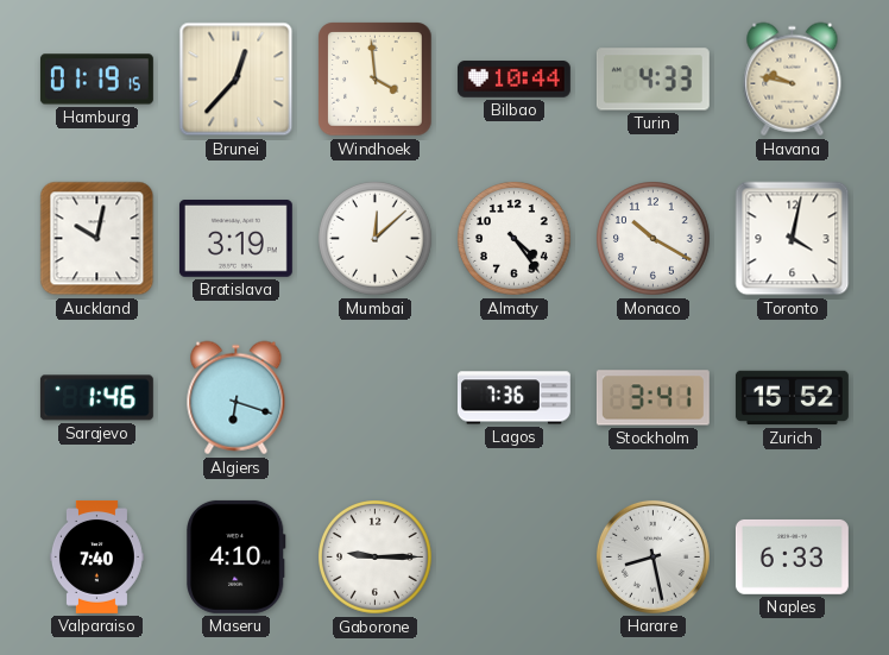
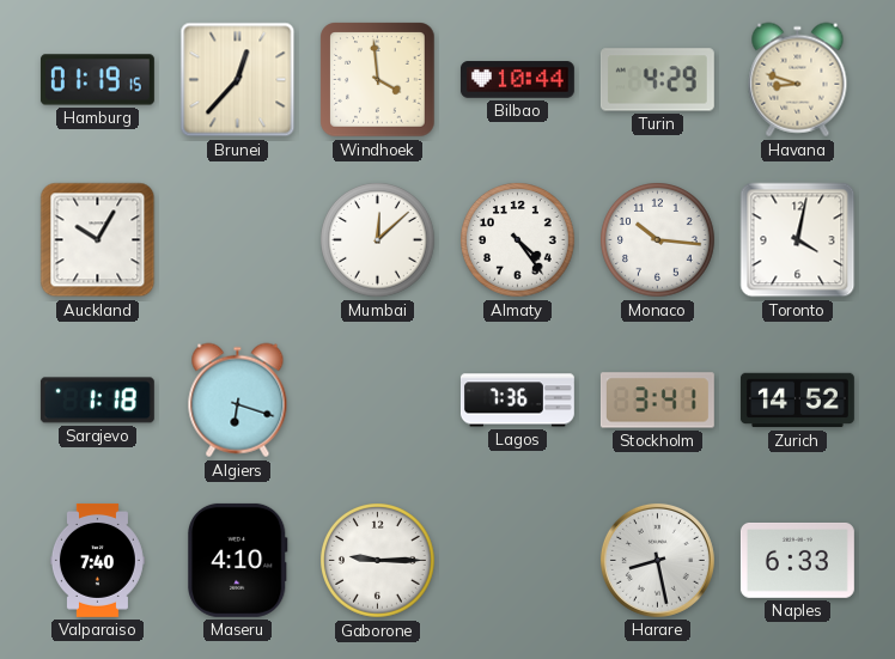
Turin: 4:33 -> 4:29
Havana: 9:47 -> 8:48
Auckland: 10:02 -> 10:05
Bratislava: 3:19 -> none
Monaco: 10:20 -> 10:16
Sarajevo: 1:46 -> 1:18
Zurich: 15:52 -> 14:52
